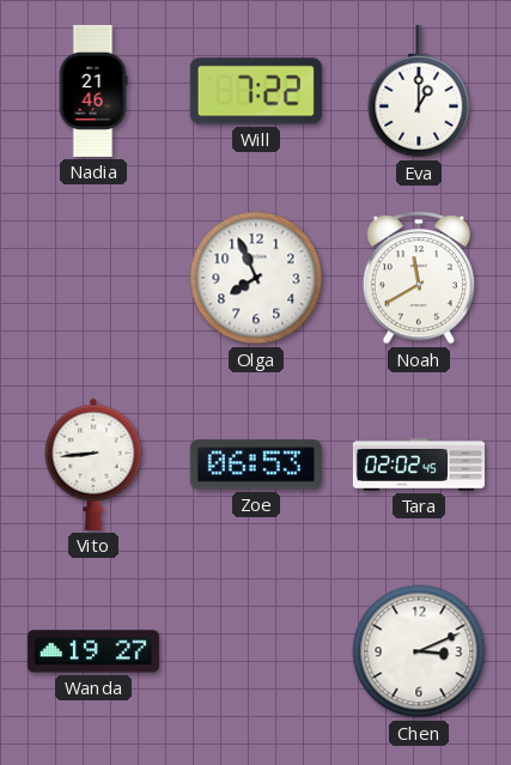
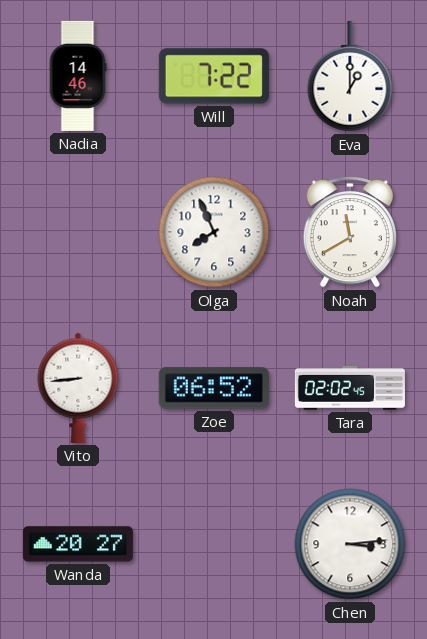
Nadia: 21:46 -> 14:46
Zoe: 06:53 -> 06:52
Wanda: 19:27 -> 20:27
Chen: 3:11 -> 3:14
